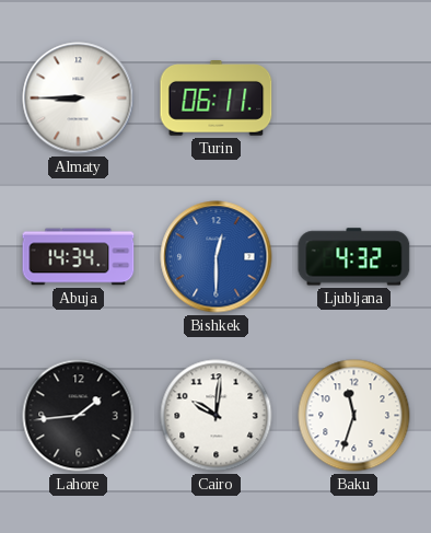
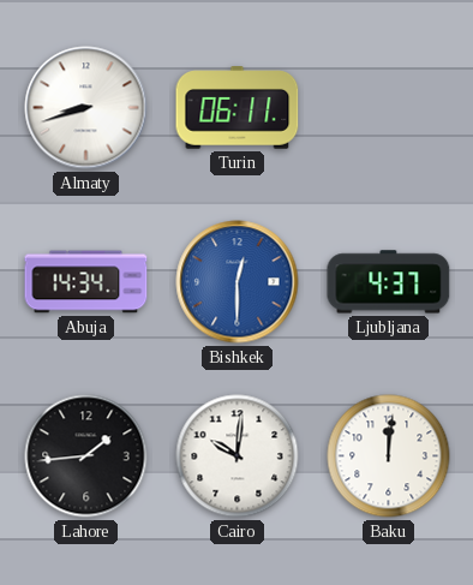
Almaty: 8:45 -> 8:42
Ljubljana: 4:32 -> 4:37
Baku: 11:33 -> 12:01
